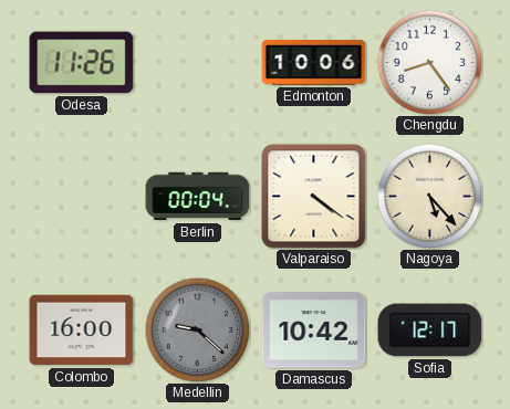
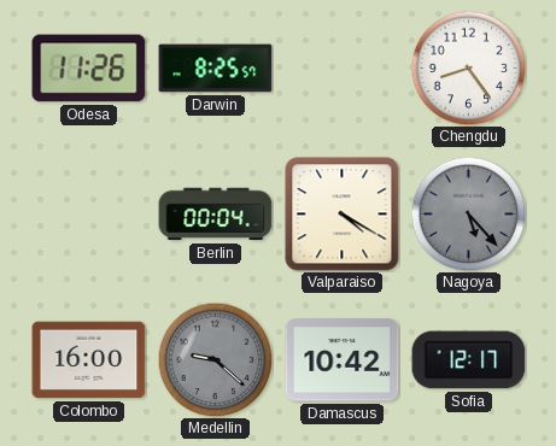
Darwin: none -> 8:25
Edmonton: 10:06 -> none
Valparaiso: 4:21 -> 4:20
Nagoya dial: cream -> grey
